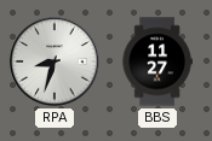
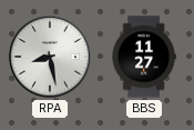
RPA: 8:33 -> 8:28
